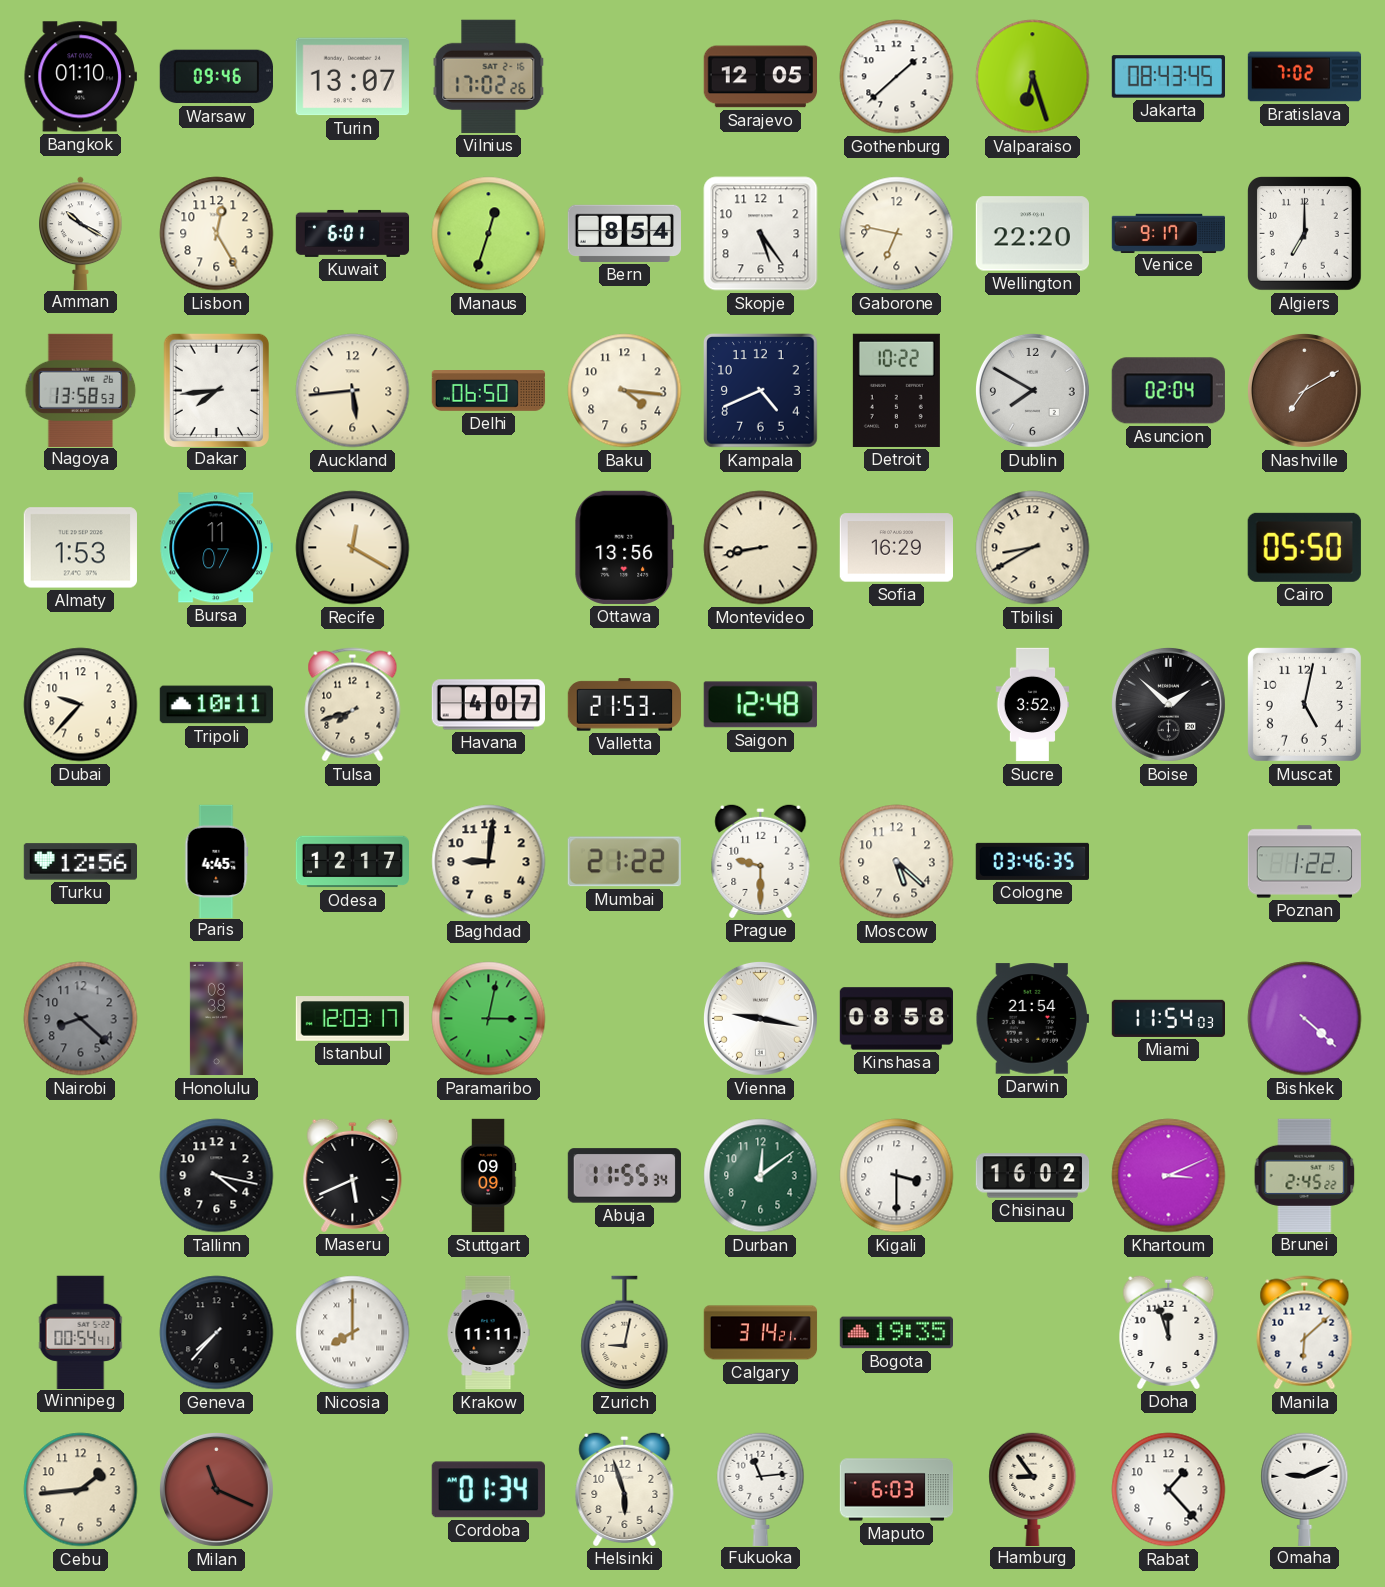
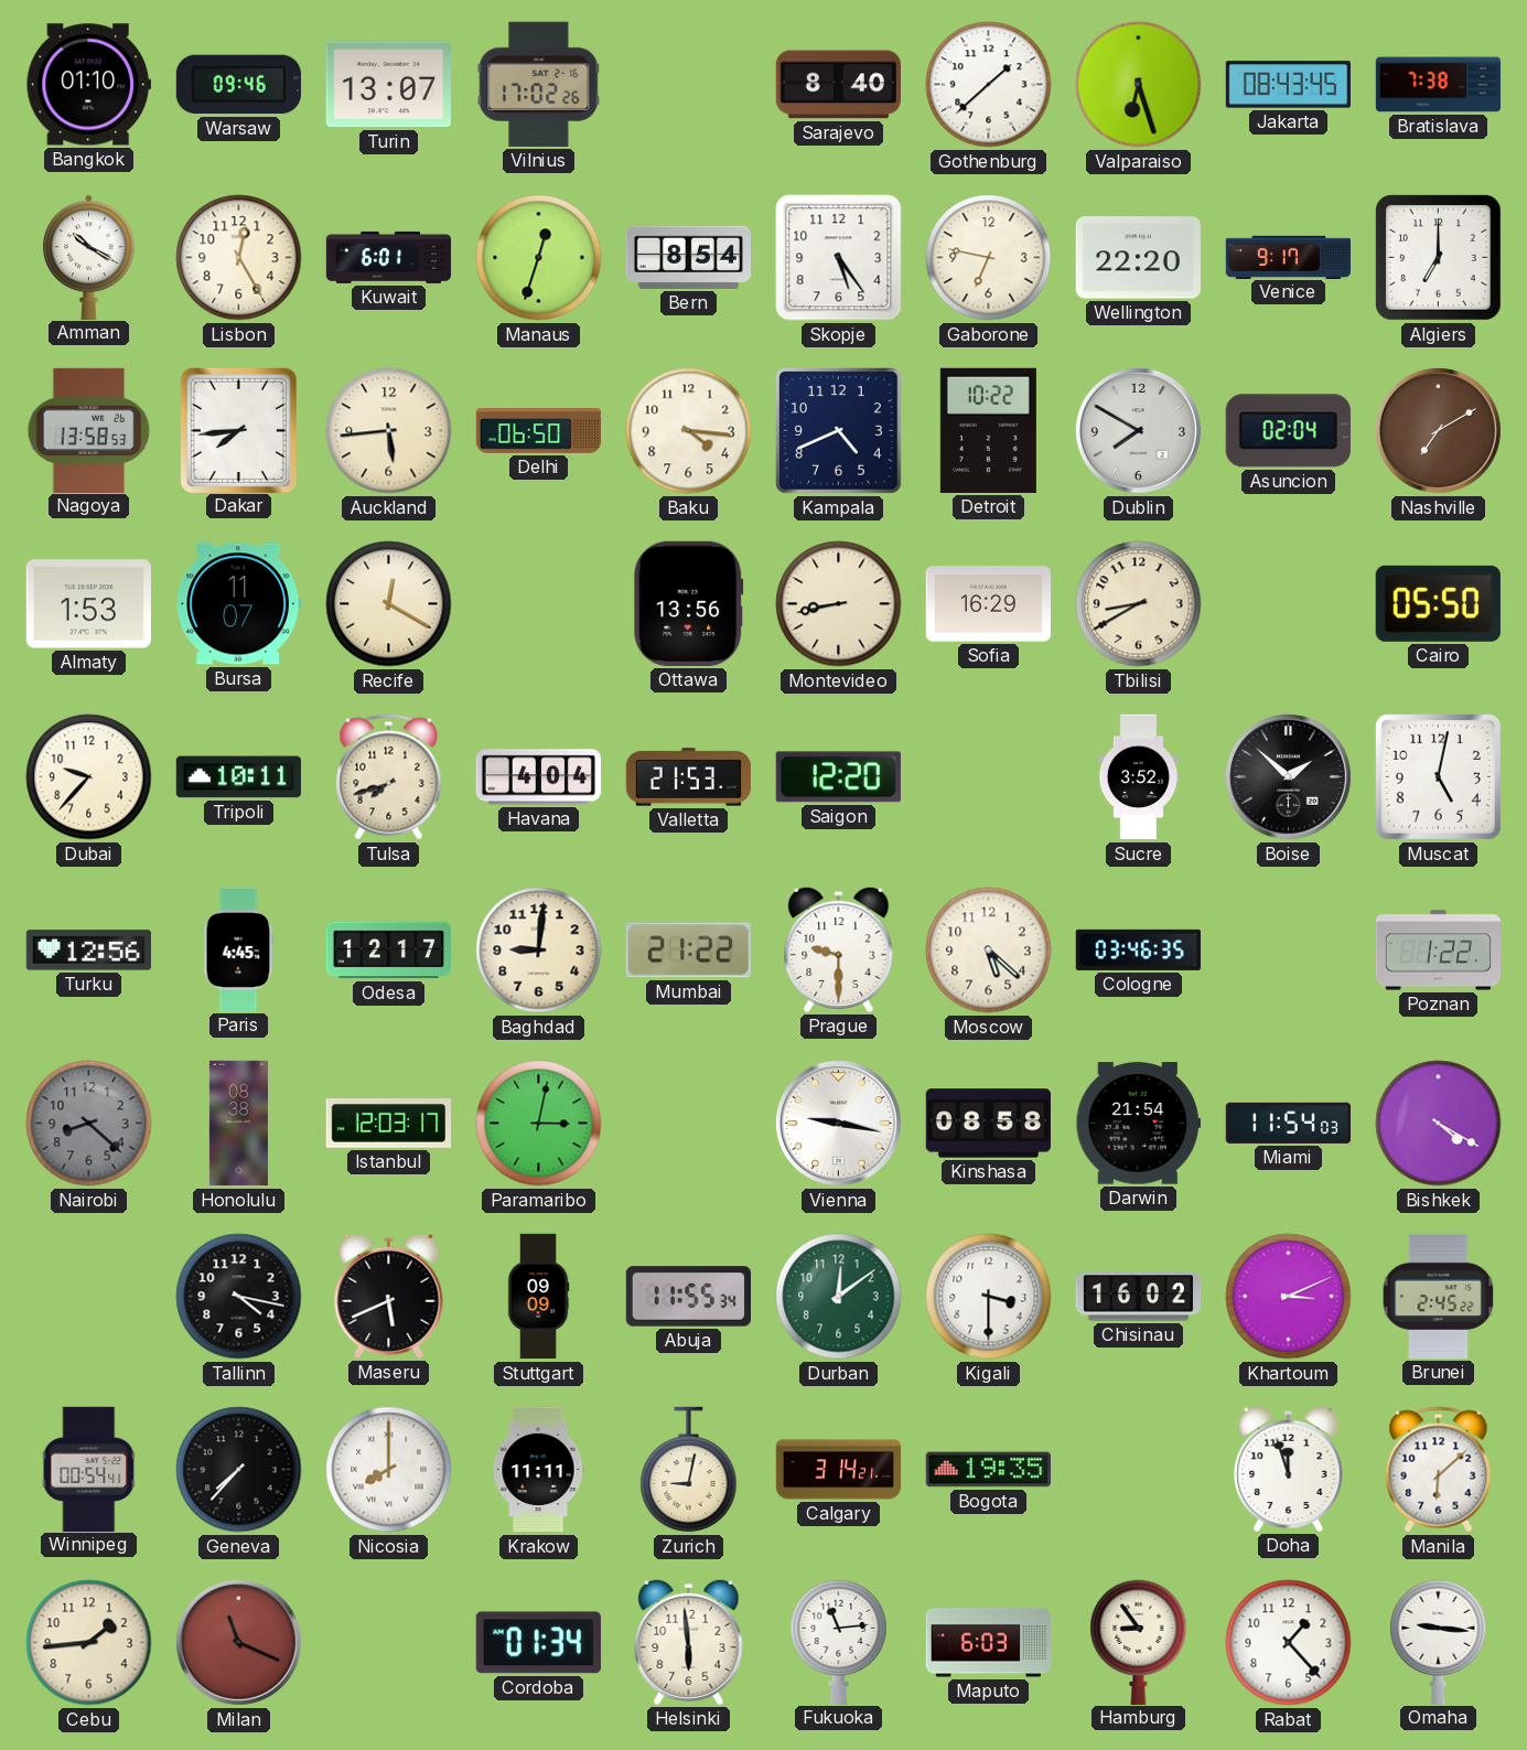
Sarajevo: 12:05 -> 8:40
Bratislava: 7:02 -> 7:38
Havana: 4:07 -> 4:04
Saigon: 12:48 -> 12:20
Bishkek: 4:22 -> 4:20
Helsinki: 5:57 -> 5:59
Omaha: 9:11 -> 9:16
